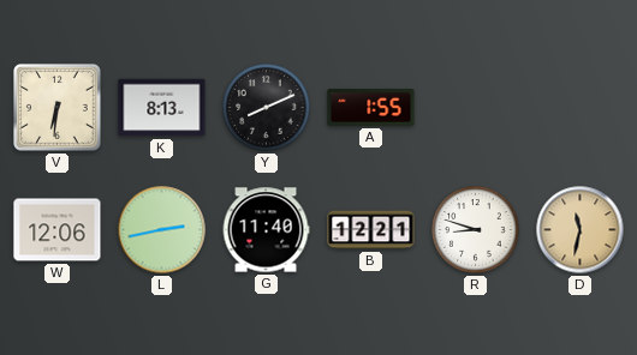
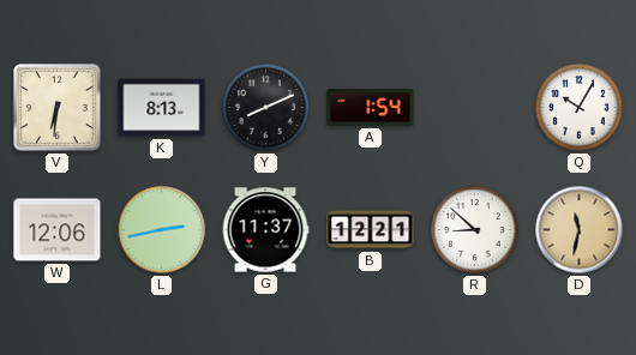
A: 1:55 -> 1:54
Q: none -> 10:05
G: 11:40 -> 11:37
R: 8:48 -> 8:52
